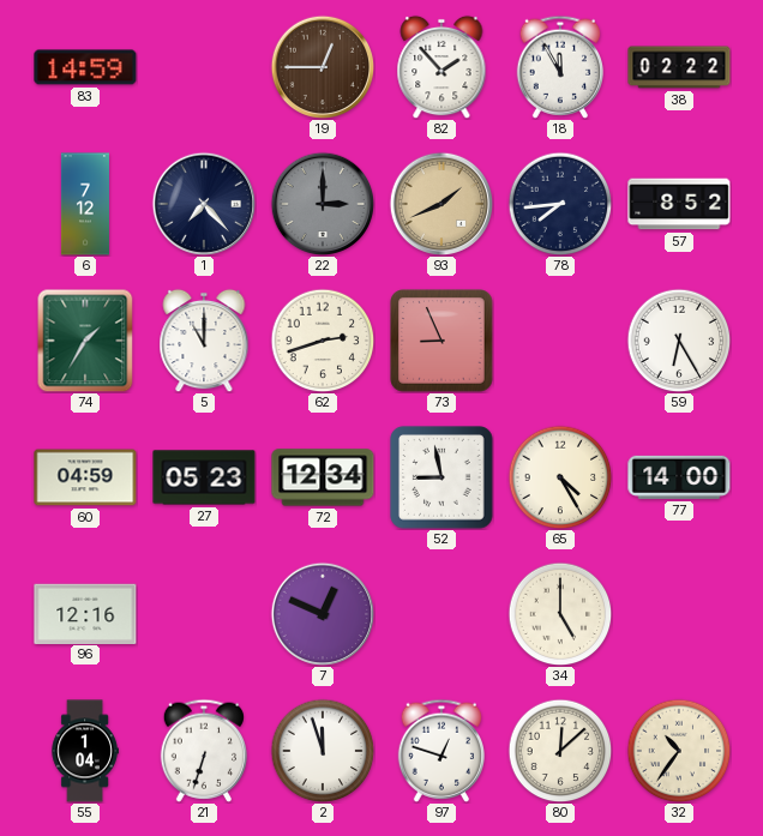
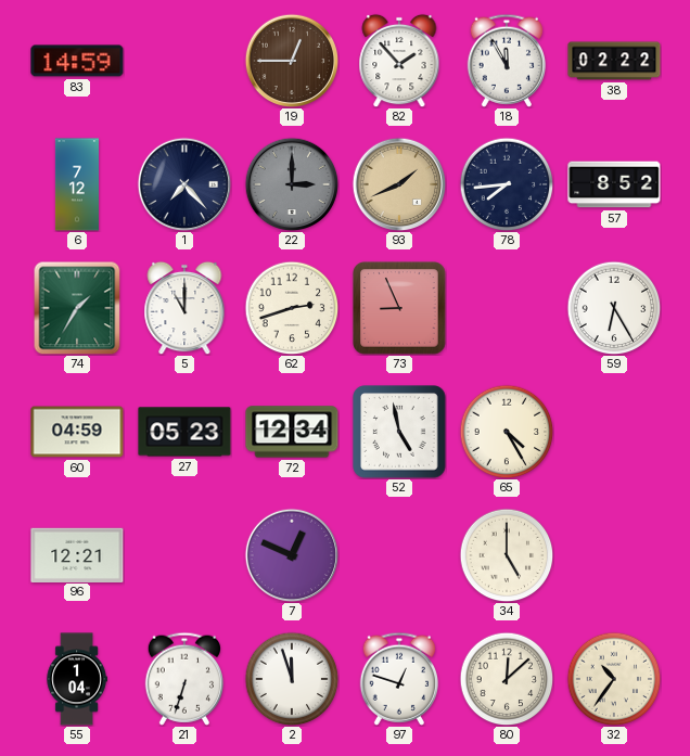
52: 8:58 -> 4:58
77: 14:00 -> none
96: 12:16 -> 12:21
